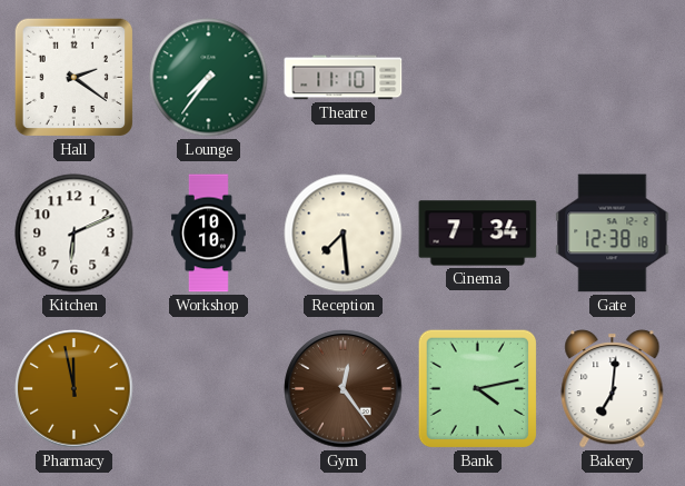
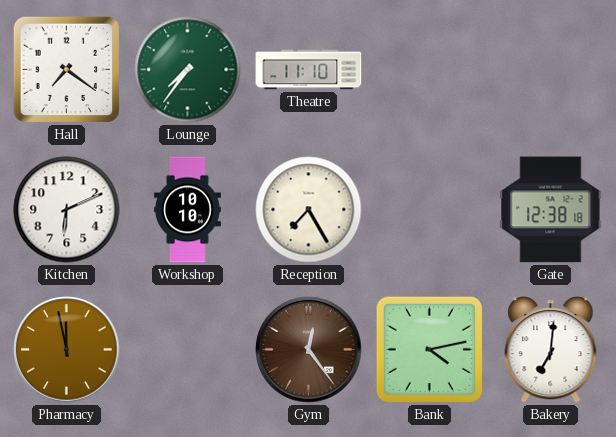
Hall: 2:21 -> 7:21
Reception: 7:29 -> 7:25
Cinema: 7:34 -> none
